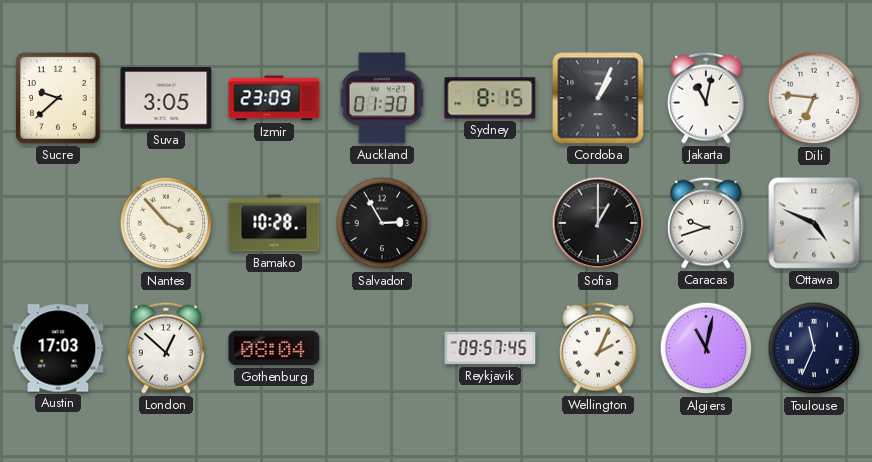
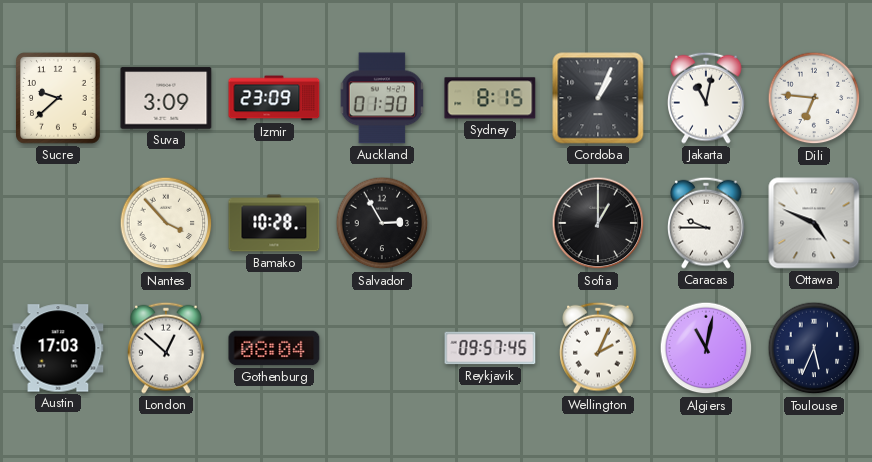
Suva: 3:05 -> 3:09
Caracas: 9:42 -> 9:45
Toulouse: 11:34 -> 5:34
